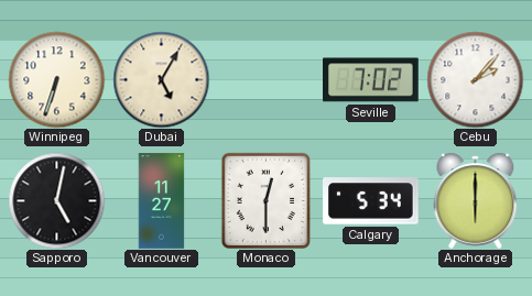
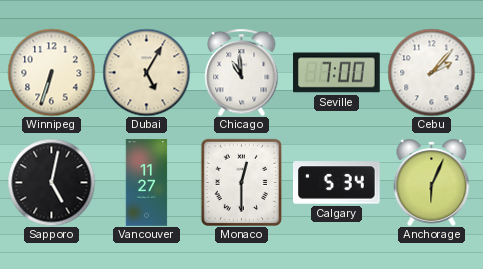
Chicago: none -> 10:59
Seville: 7:02 -> 7:00
Anchorage: 6:00 -> 6:04
